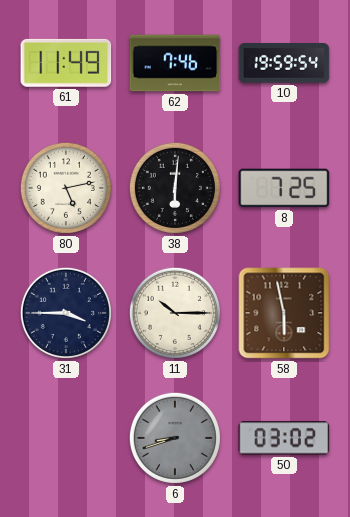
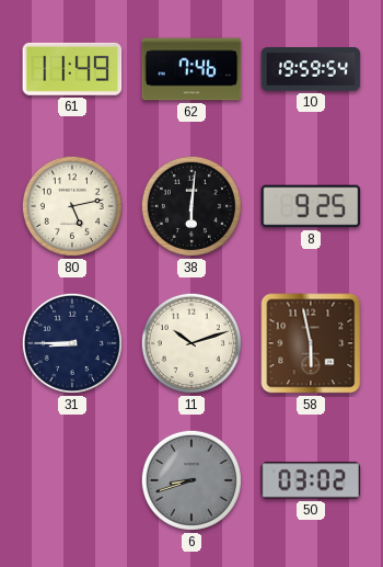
8: 7:25 -> 9:25
31: 3:45 -> 8:45
11: 10:15 -> 10:12
